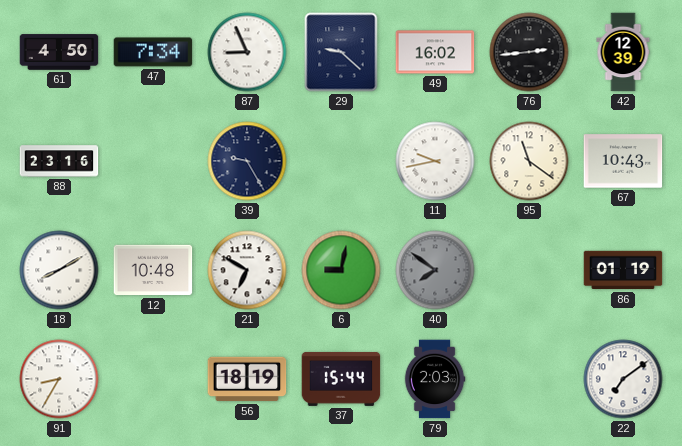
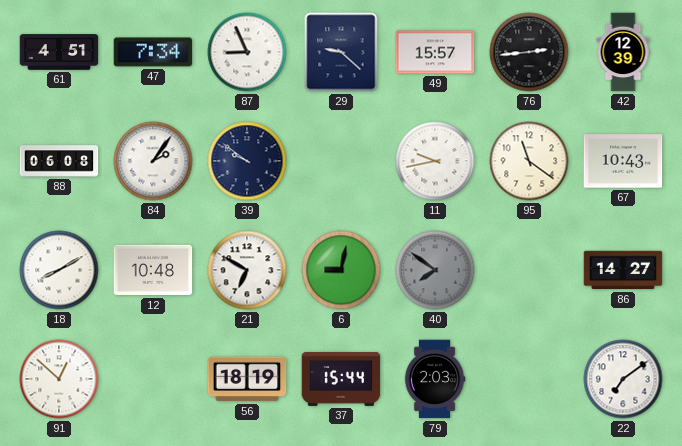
61: 4:50 -> 4:51
49: 16:02 -> 15:57
88: 23:16 -> 06:08
84: none -> 2:06
39: 9:25 -> 9:51
86: 01:19 -> 14:27
91: 8:35 -> 12:52
